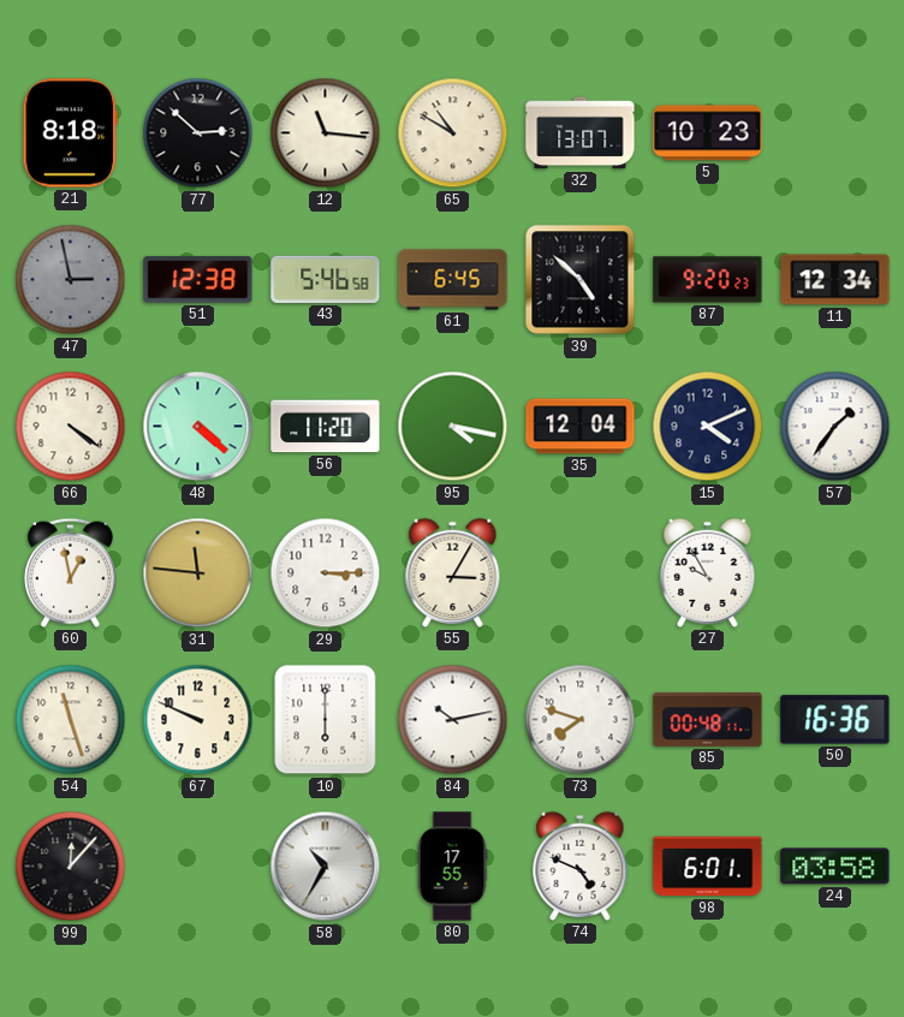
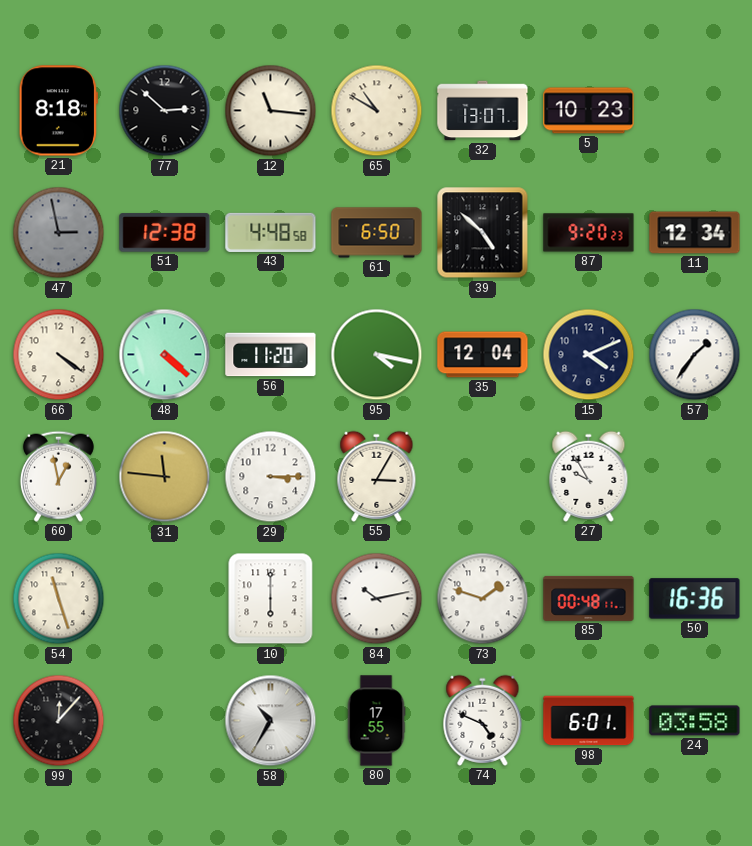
43: 5:46 -> 4:48
61: 6:45 -> 6:50
67: 9:49 -> none
73: 7:48 -> 1:48
